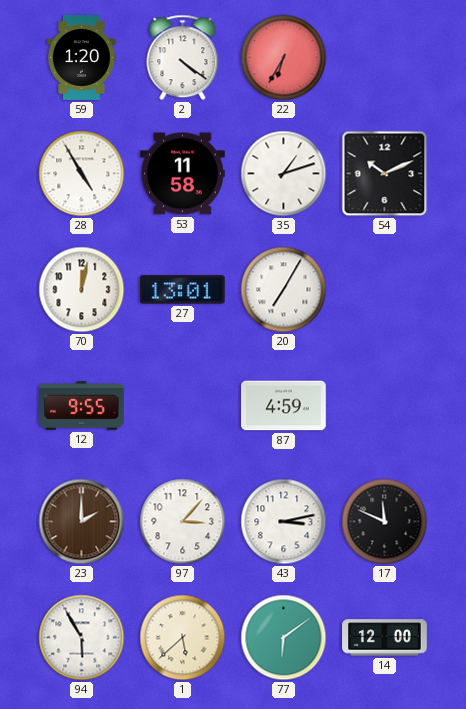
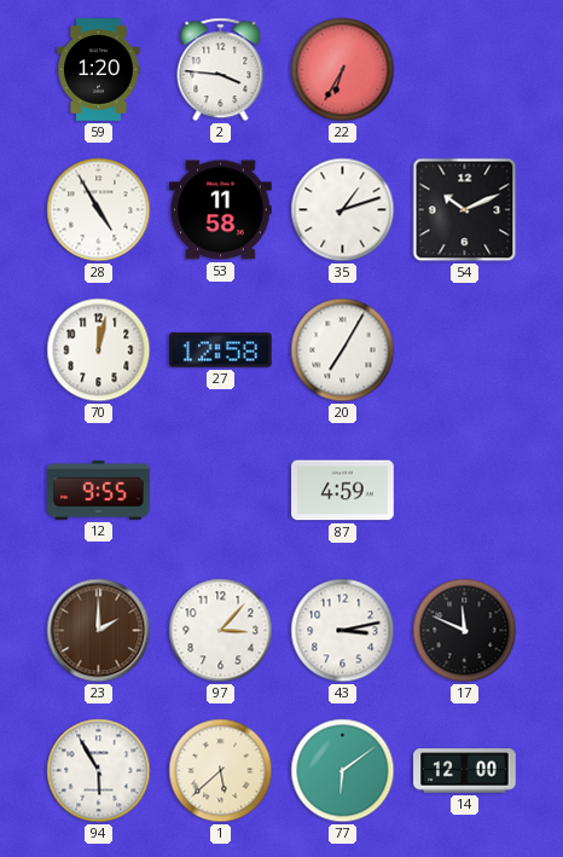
2: 4:21 -> 3:46
27: 13:01 -> 12:58
